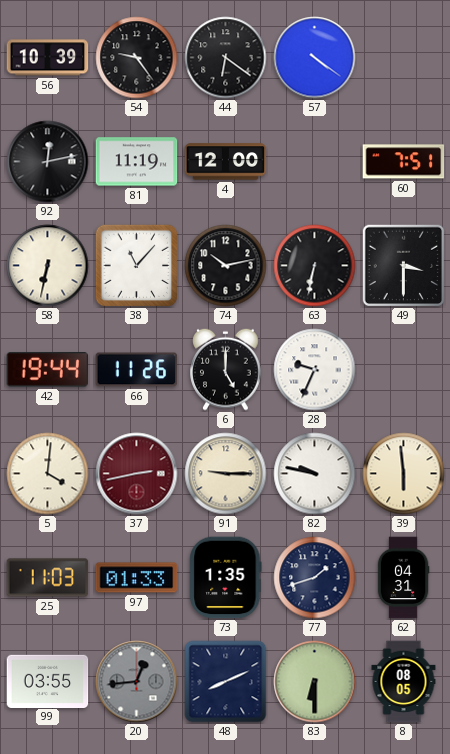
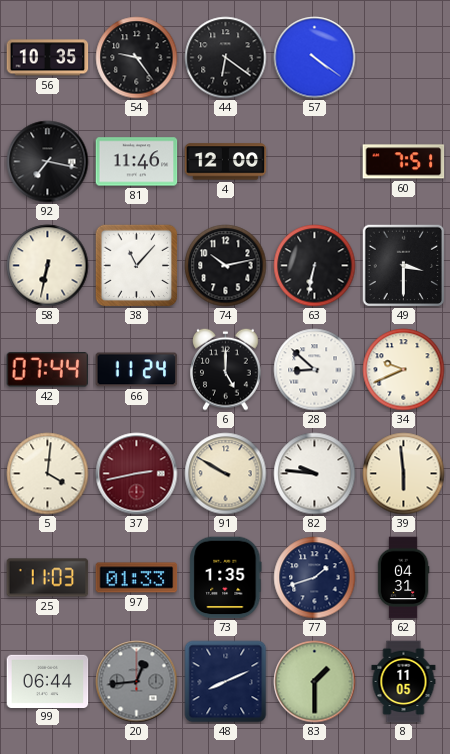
56: 10:39 -> 10:35
92: 12:13 -> 7:17
81: 11:19 -> 11:46
42: 19:44 -> 07:44
66: 11:26 -> 11:24
28: 9:34 -> 8:52
34: none -> 9:41
91: 9:15 -> 9:50
82: 9:47 -> 9:46
99: 03:55 -> 06:44
83: 6:30 -> 1:30
8: 08:05 -> 11:05
